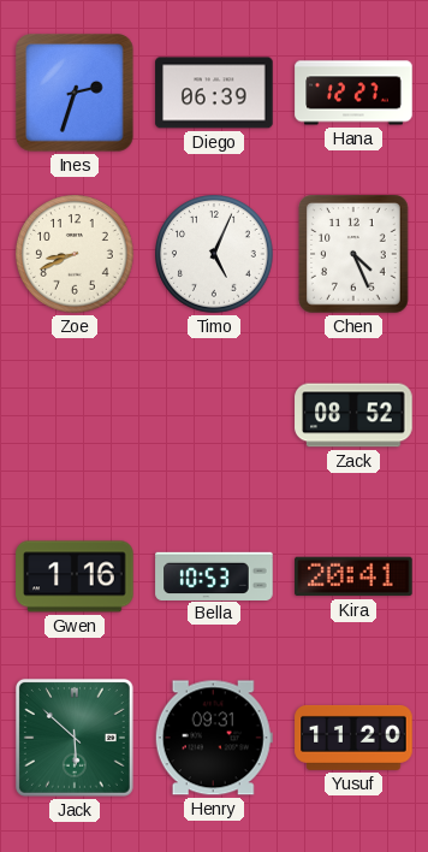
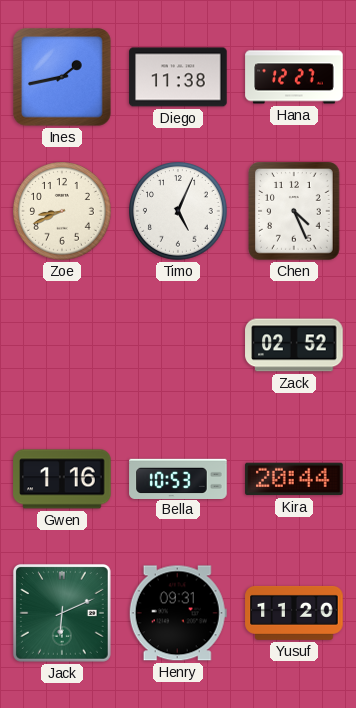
Ines: 2:33 -> 1:43
Diego: 06:39 -> 11:38
Zack: 08:52 -> 02:52
Kira: 20:41 -> 20:44
Jack: 5:52 -> 6:11
